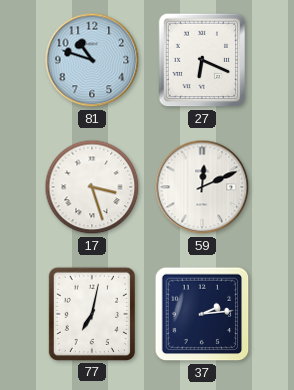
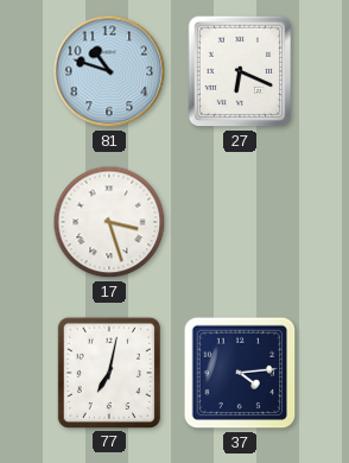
59: 12:11 -> none
37: 2:14 -> 4:14
